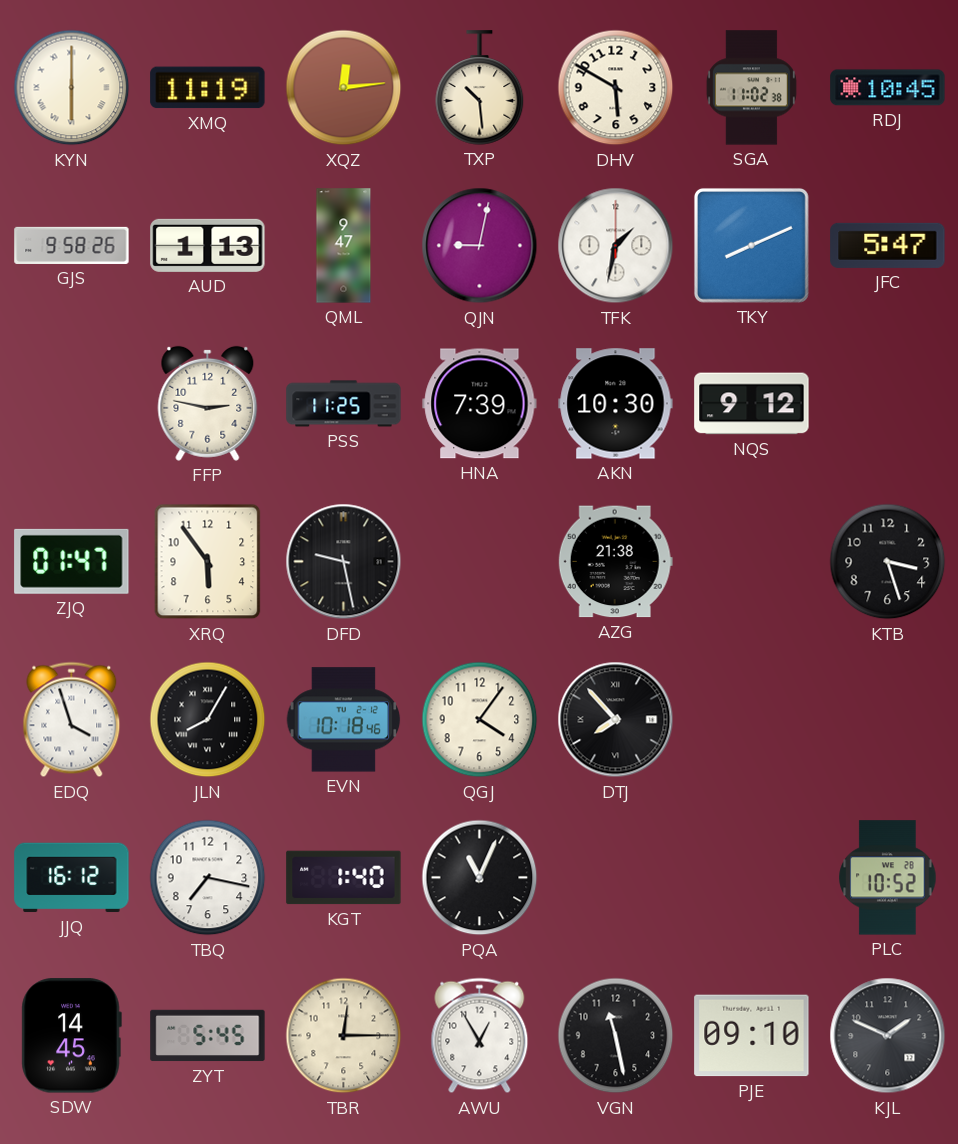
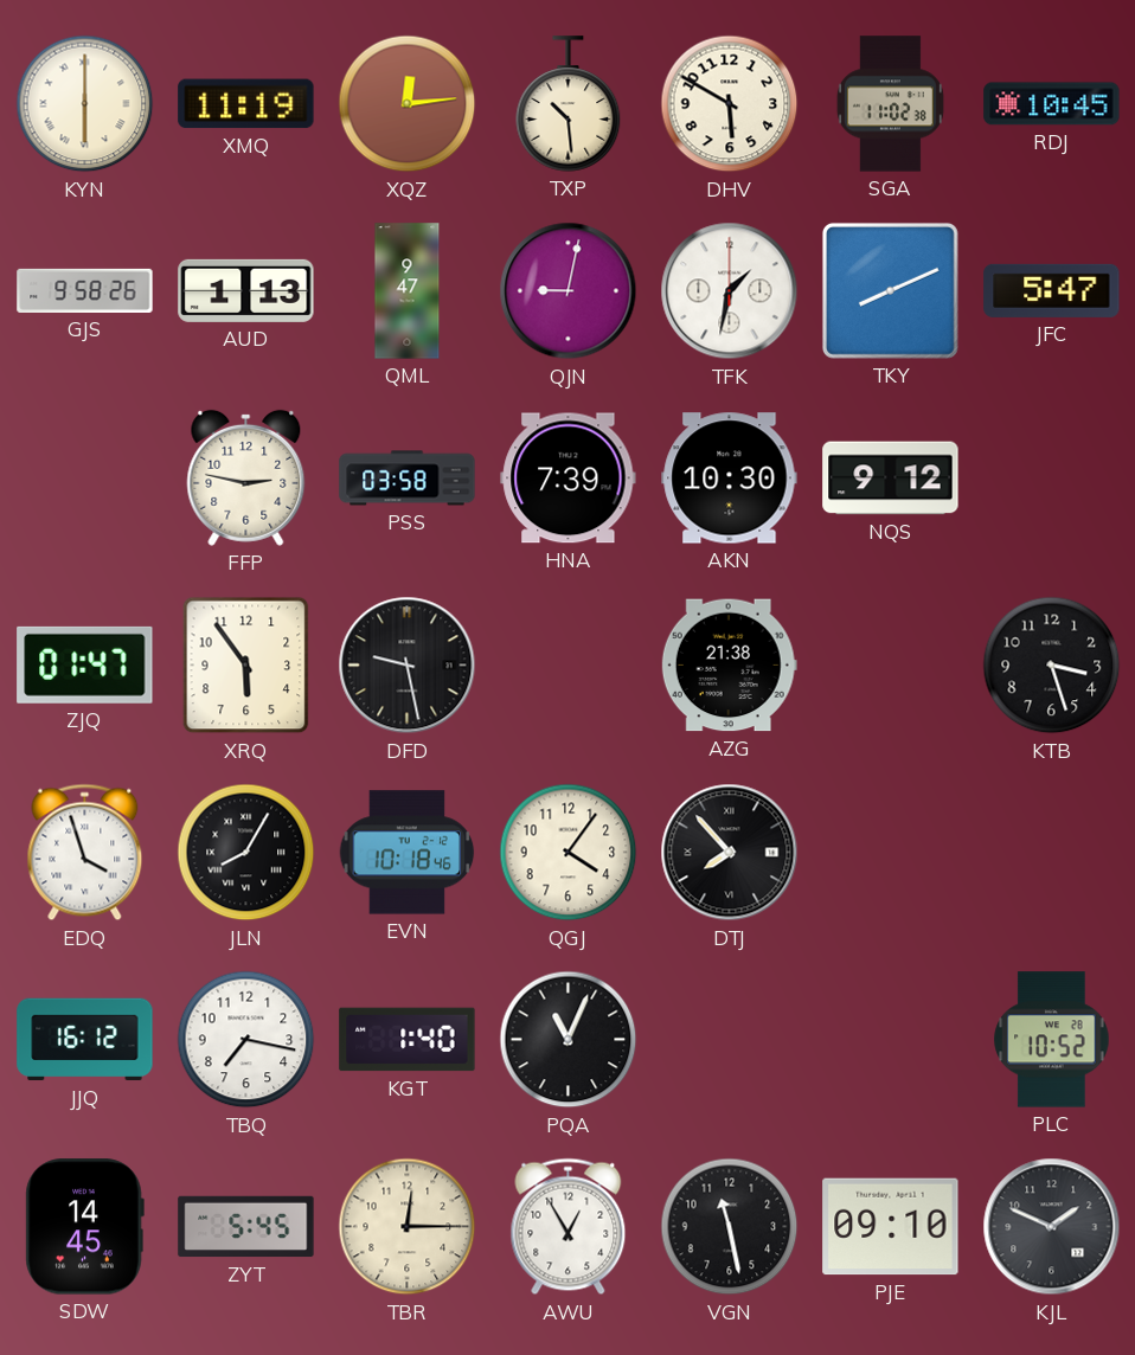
PSS: 11:25 -> 03:58
